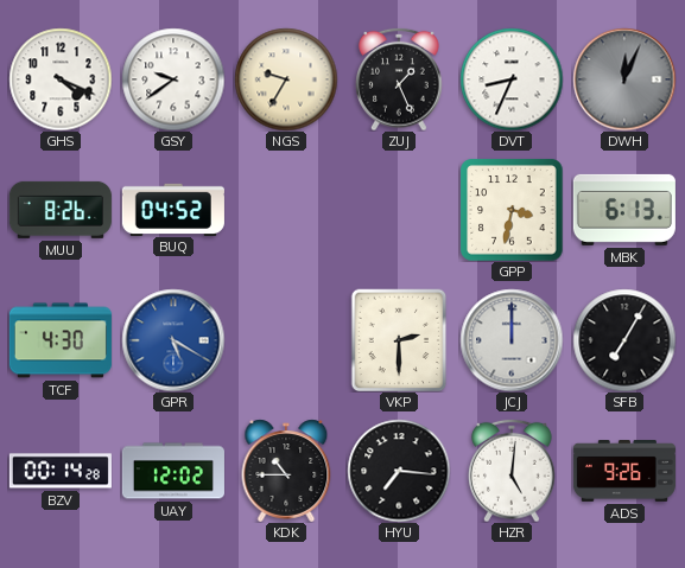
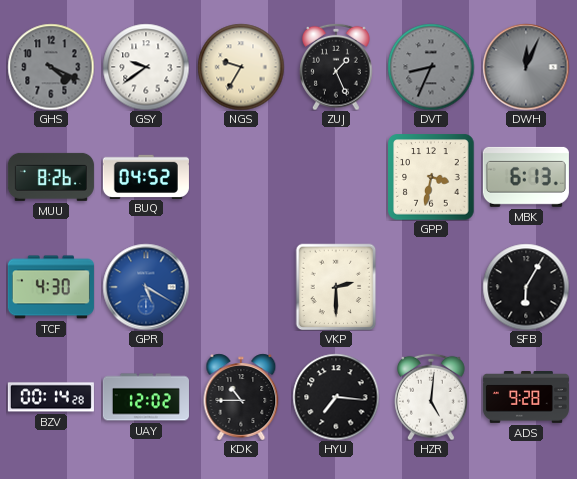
GHS dial: white -> grey
DVT dial: white -> grey
JCJ: 12:00 -> none
SFB: 7:05 -> 6:05
ADS: 9:26 -> 9:28
